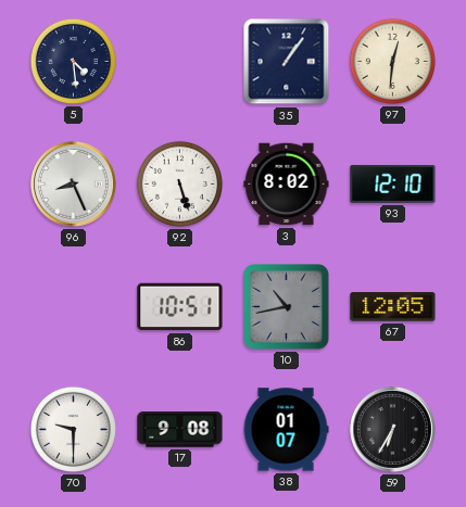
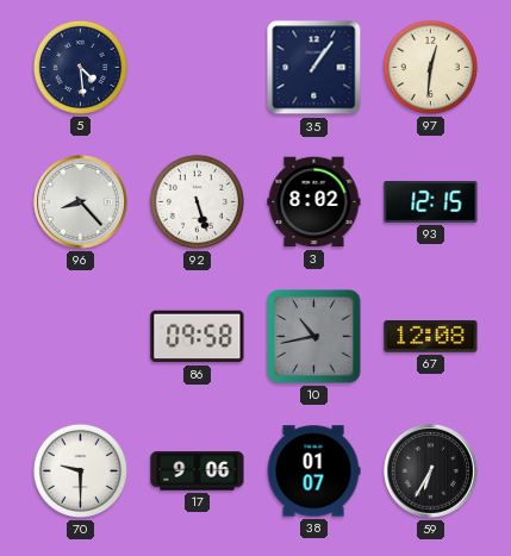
96: 8:26 -> 8:23
93: 12:10 -> 12:15
86: 10:51 -> 09:58
67: 12:05 -> 12:08
17: 9:08 -> 9:06
